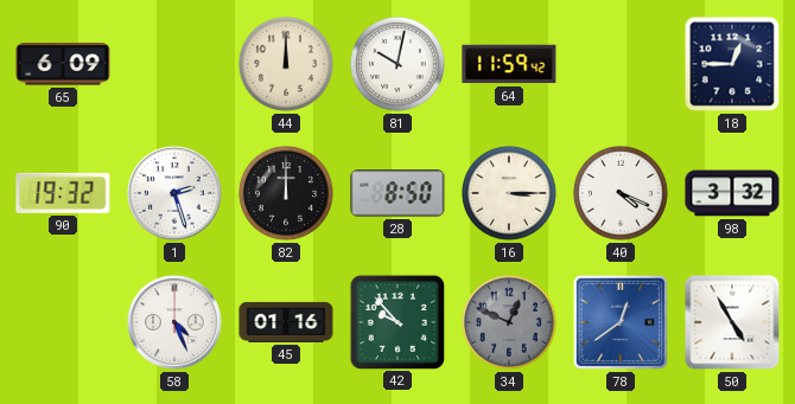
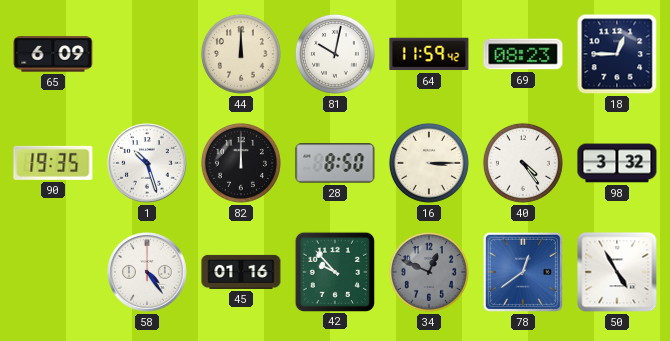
69: none -> 08:23
90: 19:32 -> 19:35
1: 2:27 -> 10:27
40: 4:19 -> 4:24
58: 4:26 -> 4:24
